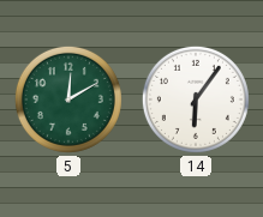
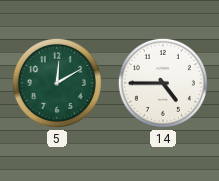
14: 6:06 -> 4:45
